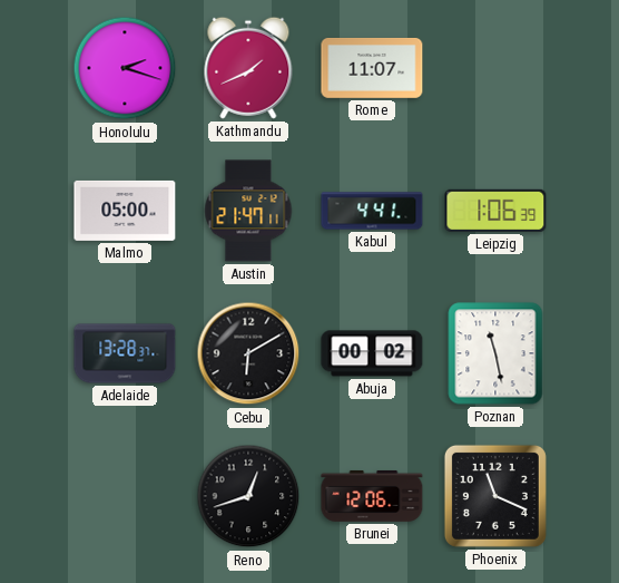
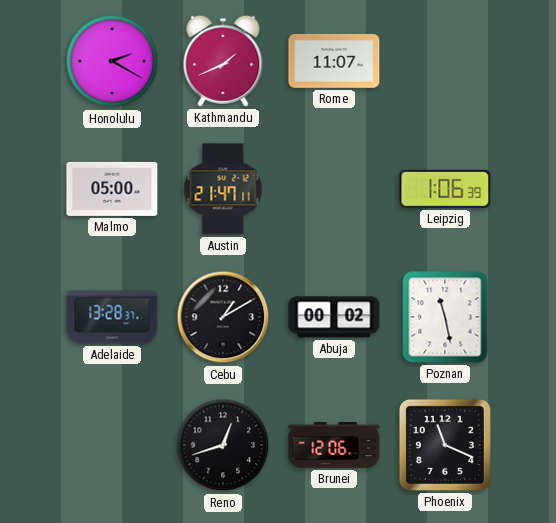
Honolulu: 2:18 -> 2:20
Kabul: 4:41 -> none
Cebu: 6:10 -> 1:10
